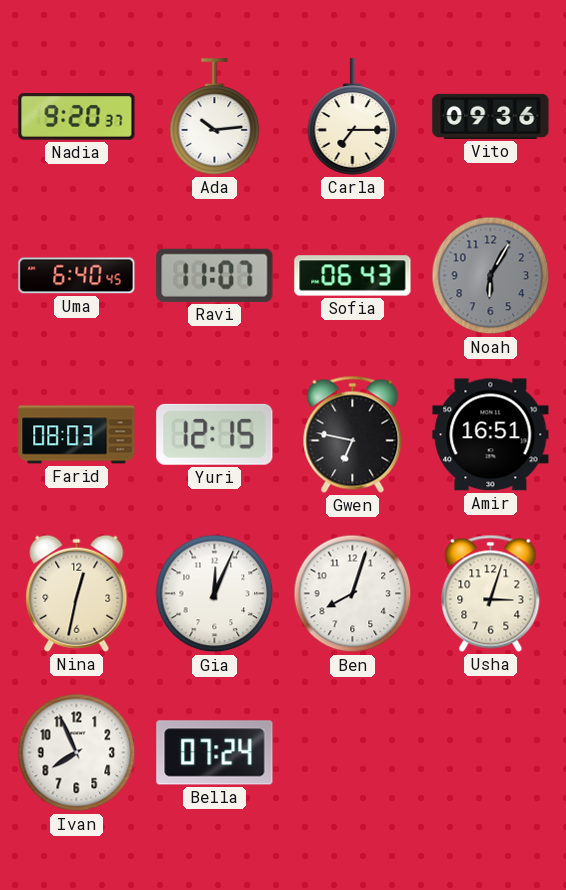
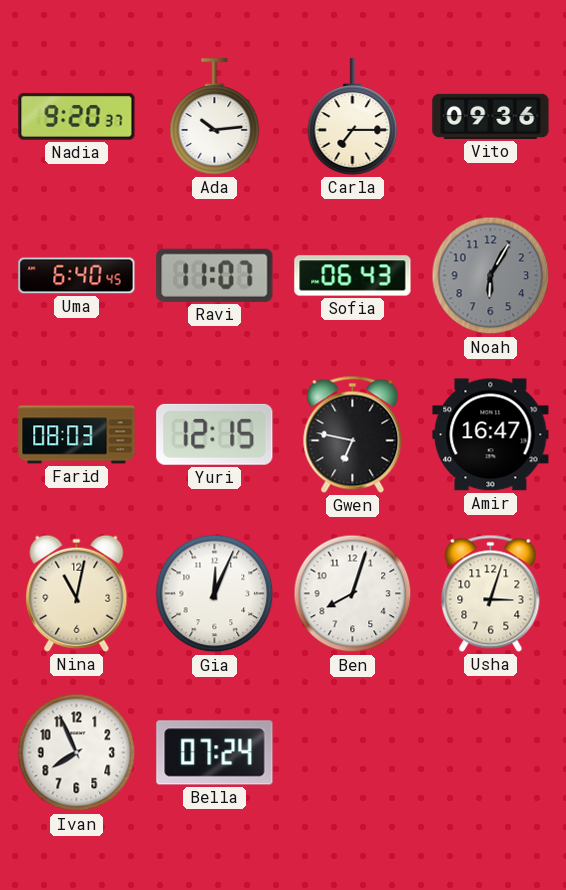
Amir: 16:51 -> 16:47
Nina: 12:32 -> 11:02
